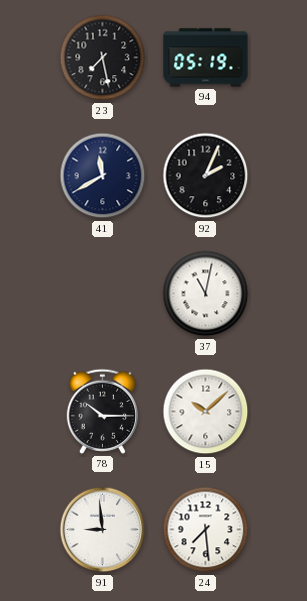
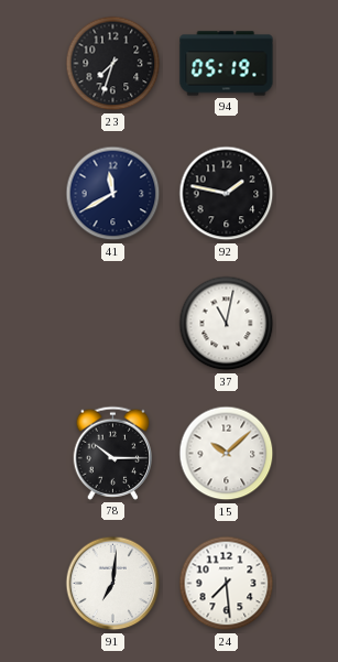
23: 7:28 -> 7:33
92: 2:04 -> 1:47
91: 8:59 -> 7:01
